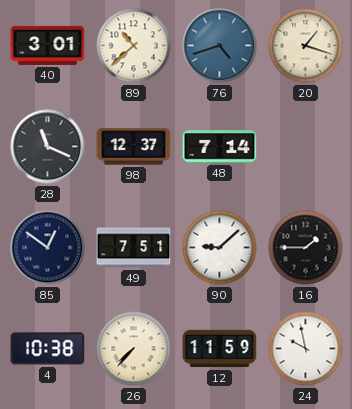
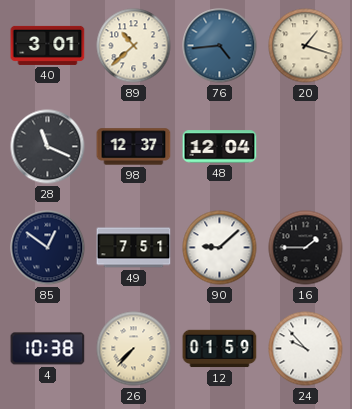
76: 4:42 -> 4:44
48: 7:14 -> 12:04
12: 11:59 -> 01:59
24: 9:58 -> 9:53
